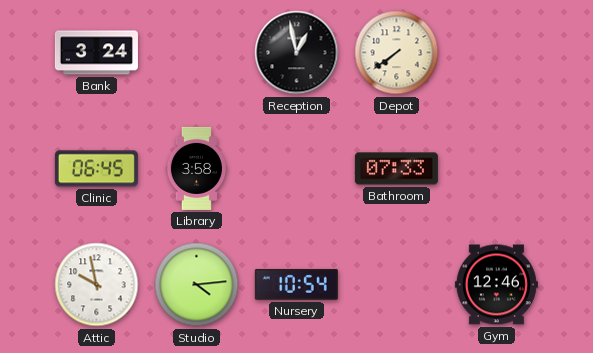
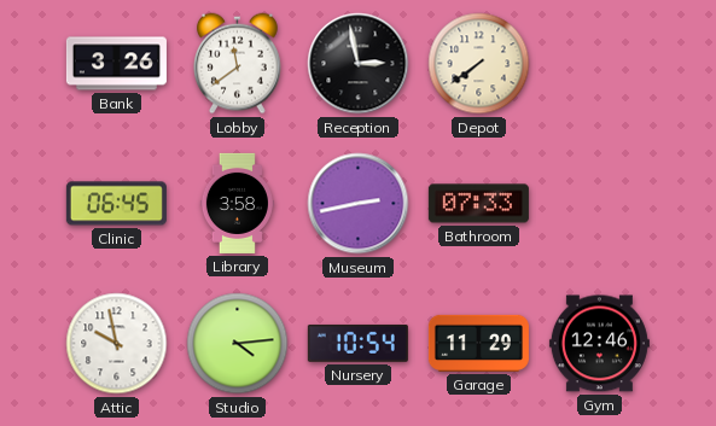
Bank: 3:24 -> 3:26
Lobby: none -> 11:39
Reception: 12:58 -> 2:58
Museum: none -> 2:43
Garage: none -> 11:29
